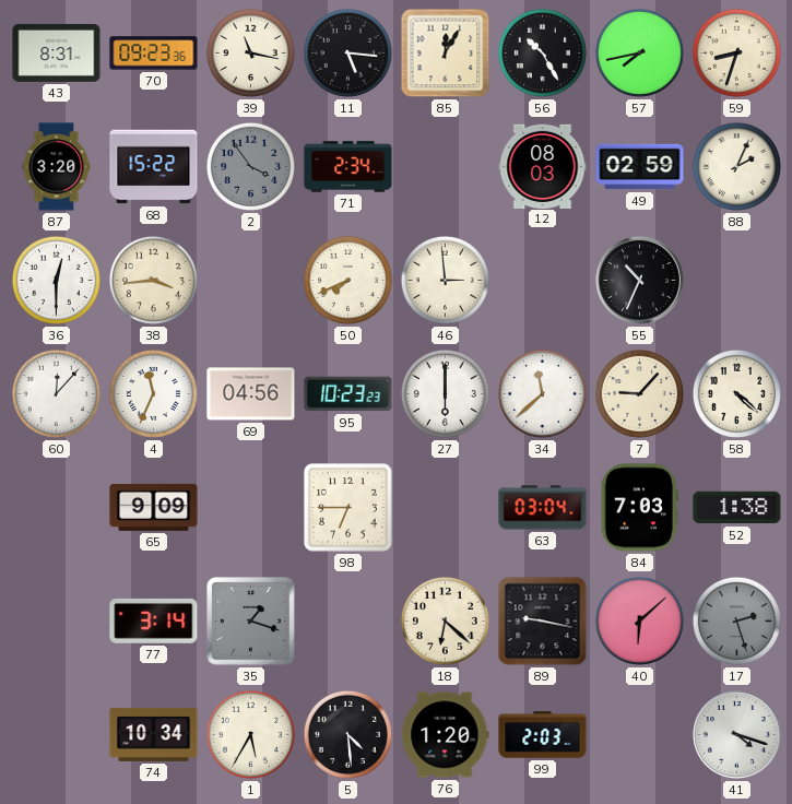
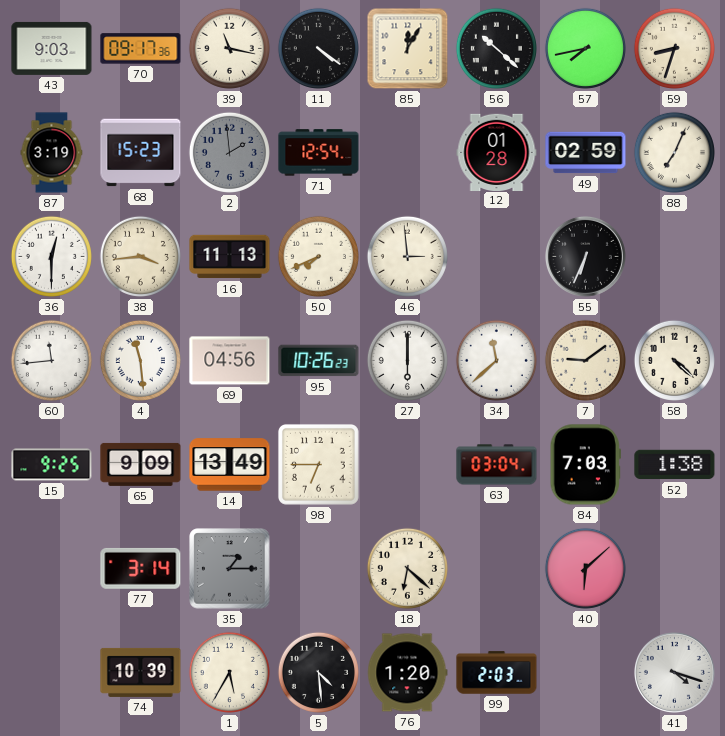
43: 8:31 -> 9:03
70: 09:23 -> 09:17
11: 5:16 -> 4:21
56: 10:25 -> 10:22
87: 3:20 -> 3:19
68: 15:22 -> 15:23
2: 3:54 -> 1:59
71: 2:34 -> 12:54
12: 08:03 -> 01:28
88: 2:04 -> 7:04
16: none -> 11:13
55: 10:34 -> 6:34
60: 12:07 -> 11:44
4: 11:34 -> 11:29
95: 10:23 -> 10:26
7: 9:07 -> 9:09
15: none -> 9:25
14: none -> 13:49
35: 1:18 -> 1:15
89: 9:17 -> none
17: 2:27 -> none
74: 10:34 -> 10:39
